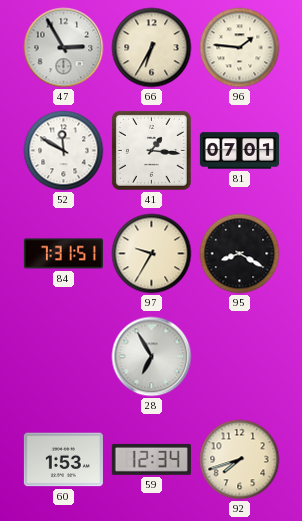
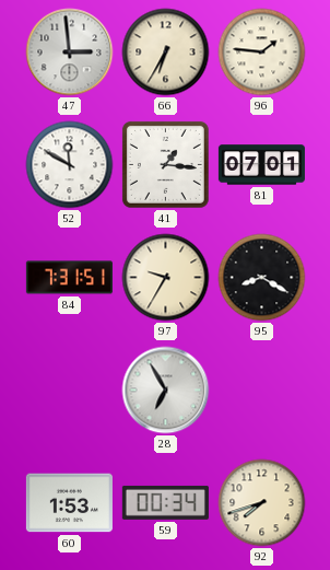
47: 2:55 -> 2:59
59: 12:34 -> 00:34
